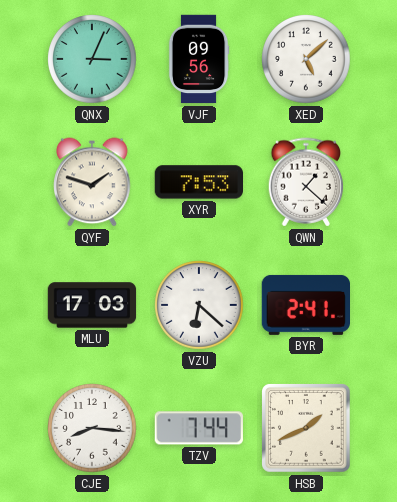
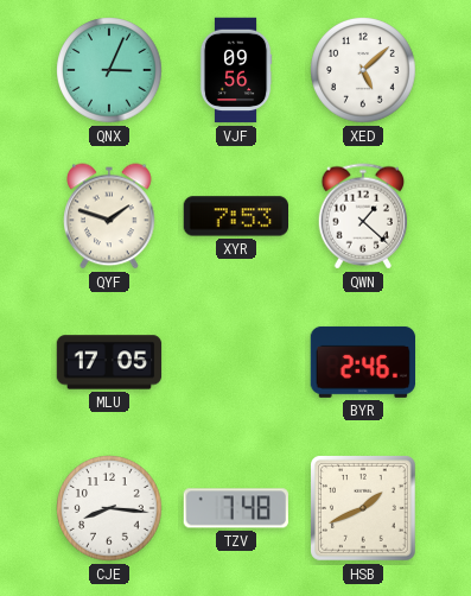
MLU: 17:03 -> 17:05
VZU: 6:22 -> none
BYR: 2:41 -> 2:46
TZV: 7:44 -> 7:48
